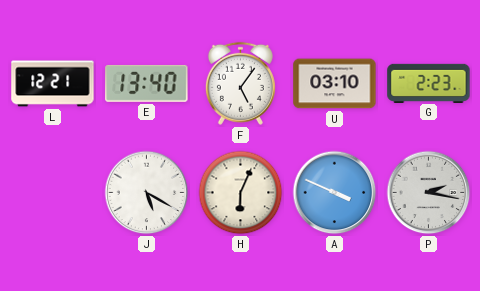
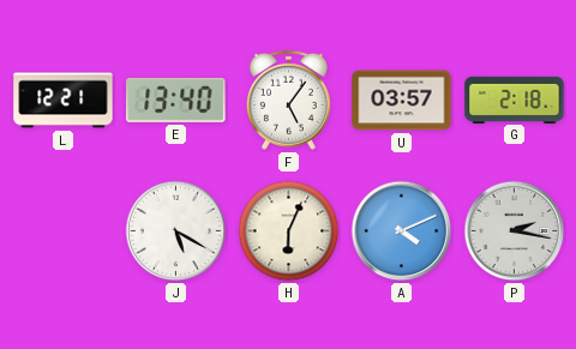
U: 03:10 -> 03:57
G: 2:23 -> 2:18
A: 3:49 -> 4:11
